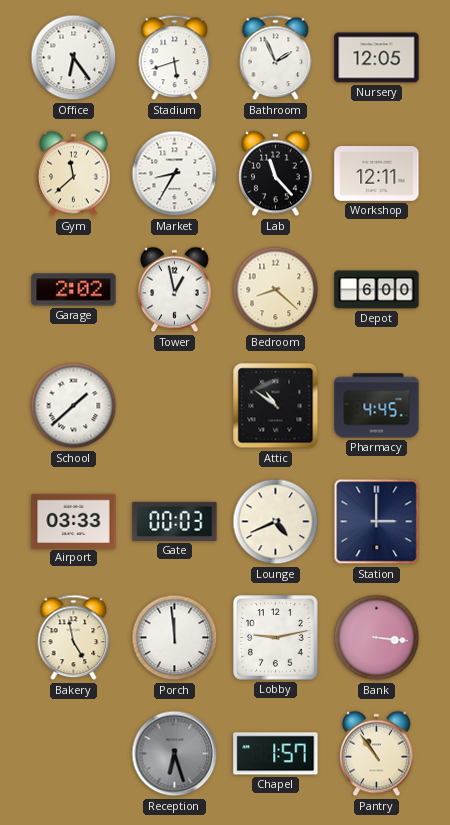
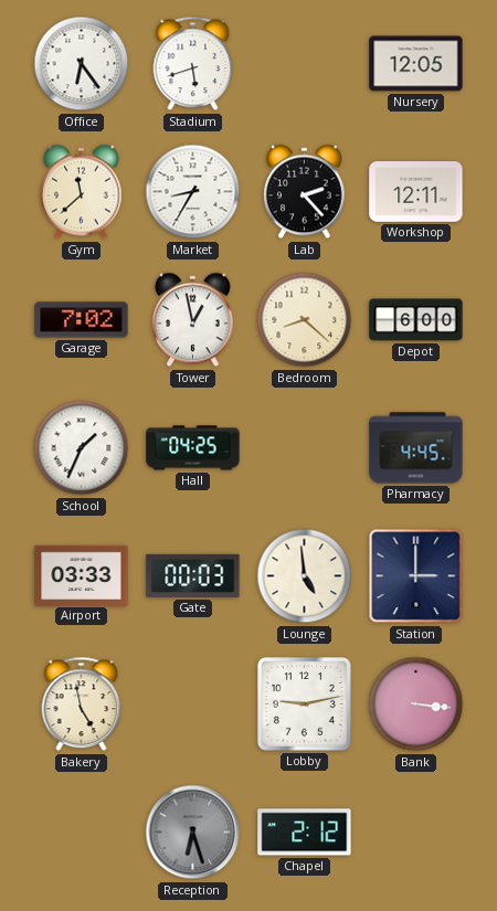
Bathroom: 1:56 -> none
Lab: 11:23 -> 2:23
Garage: 2:02 -> 7:02
School: 1:38 -> 1:34
Hall: none -> 04:25
Attic: 10:51 -> none
Lounge: 4:41 -> 4:59
Porch: 11:59 -> none
Chapel: 1:57 -> 2:12
Pantry: 10:54 -> none
